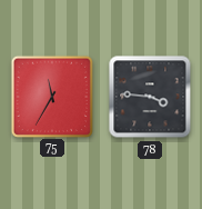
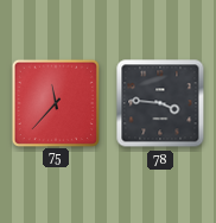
75: 11:35 -> 11:37
